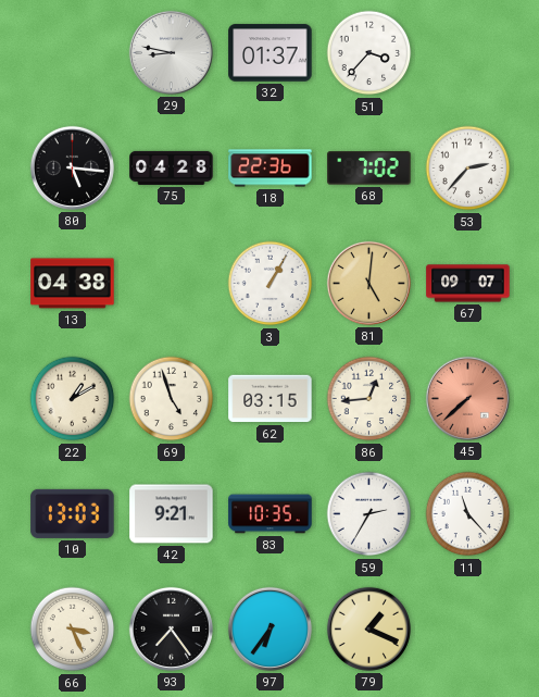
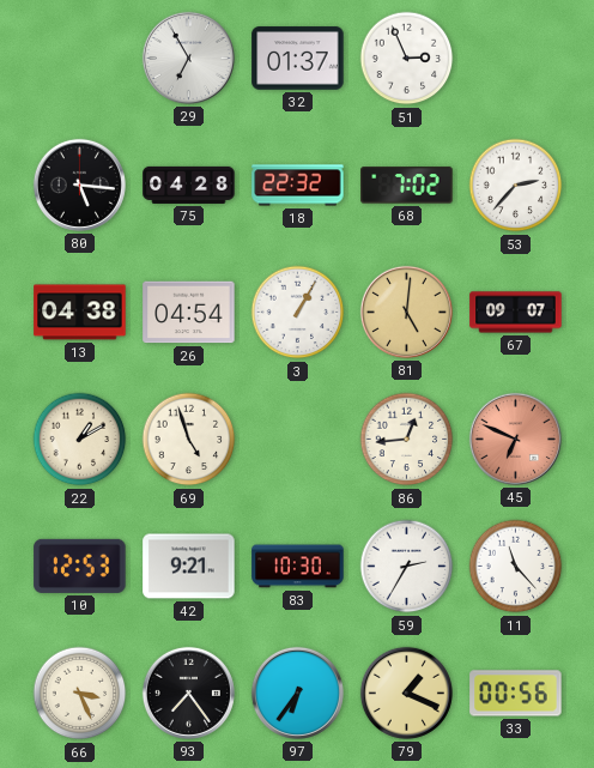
29: 8:47 -> 6:55
51: 3:37 -> 2:56
18: 22:36 -> 22:32
26: none -> 04:54
62: 03:15 -> none
45: 7:38 -> 6:49
10: 13:03 -> 12:53
83: 10:35 -> 10:30
33: none -> 00:56
